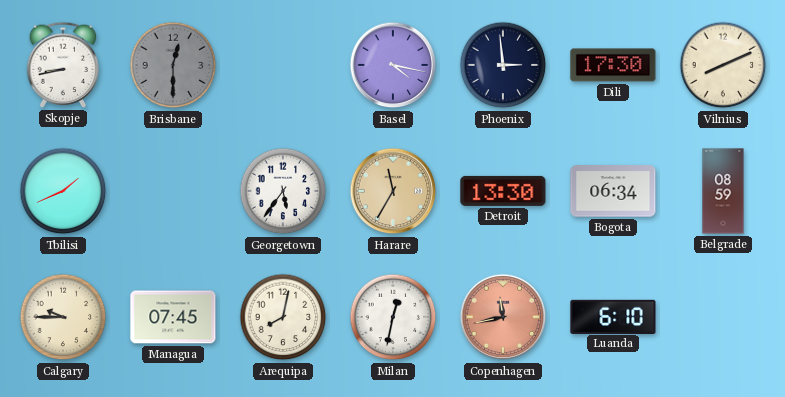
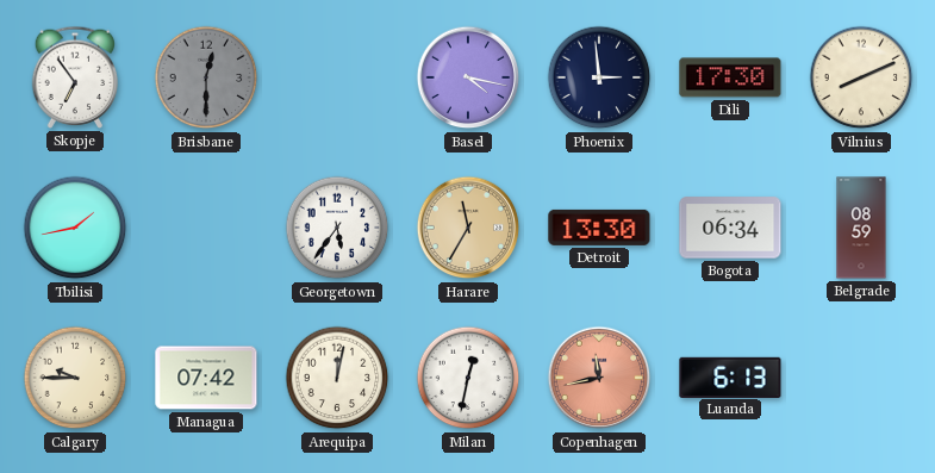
Skopje: 8:43 -> 6:54
Tbilisi: 1:41 -> 1:43
Managua: 07:45 -> 07:42
Arequipa: 8:02 -> 12:02
Luanda: 6:10 -> 6:13
